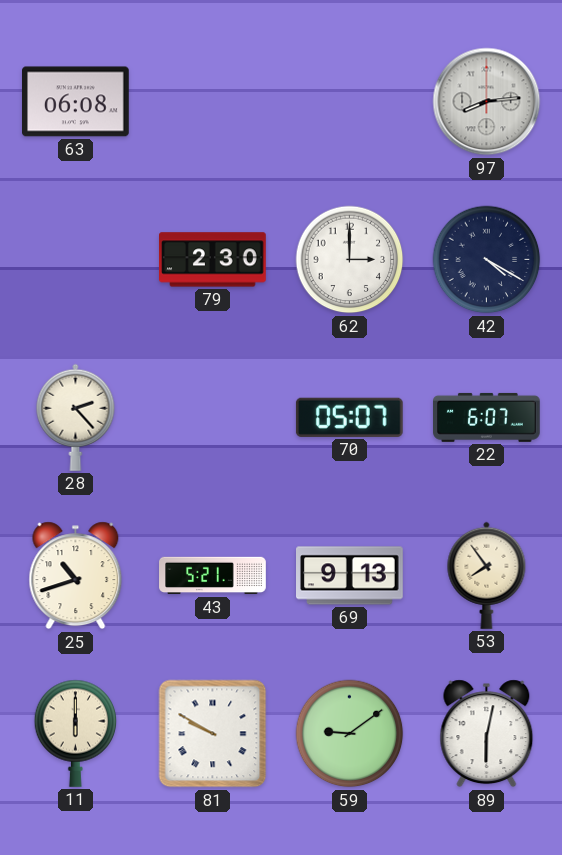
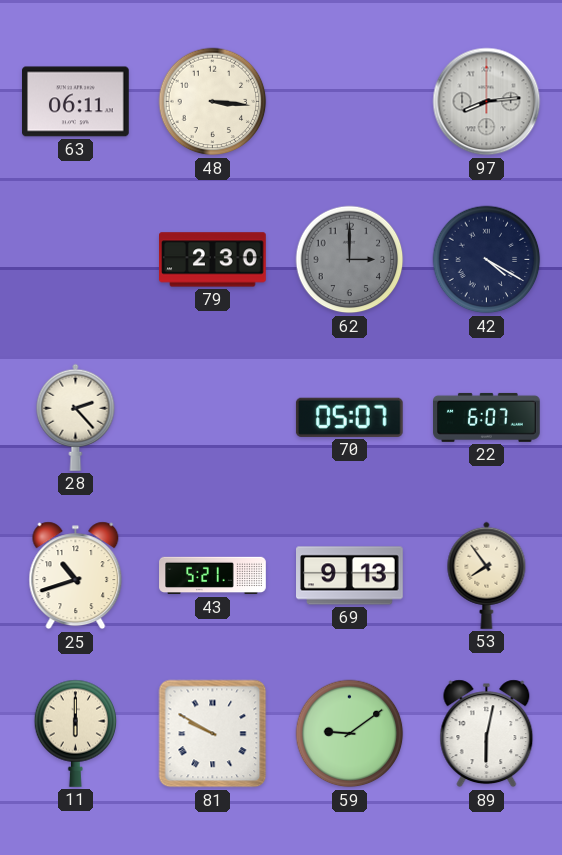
63: 06:08 -> 06:11
48: none -> 3:16
62 dial: white -> grey
